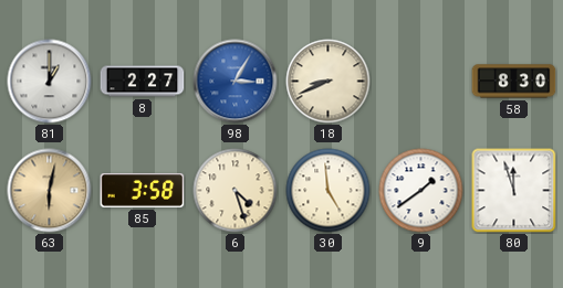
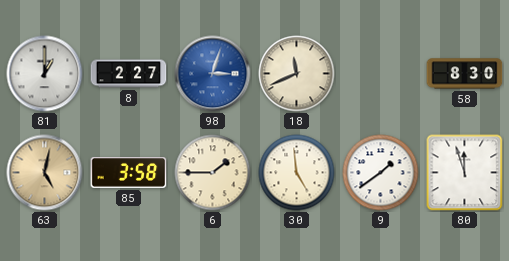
98: 3:05 -> 3:03
18: 8:41 -> 11:41
63: 6:02 -> 5:02
6: 4:27 -> 1:45
